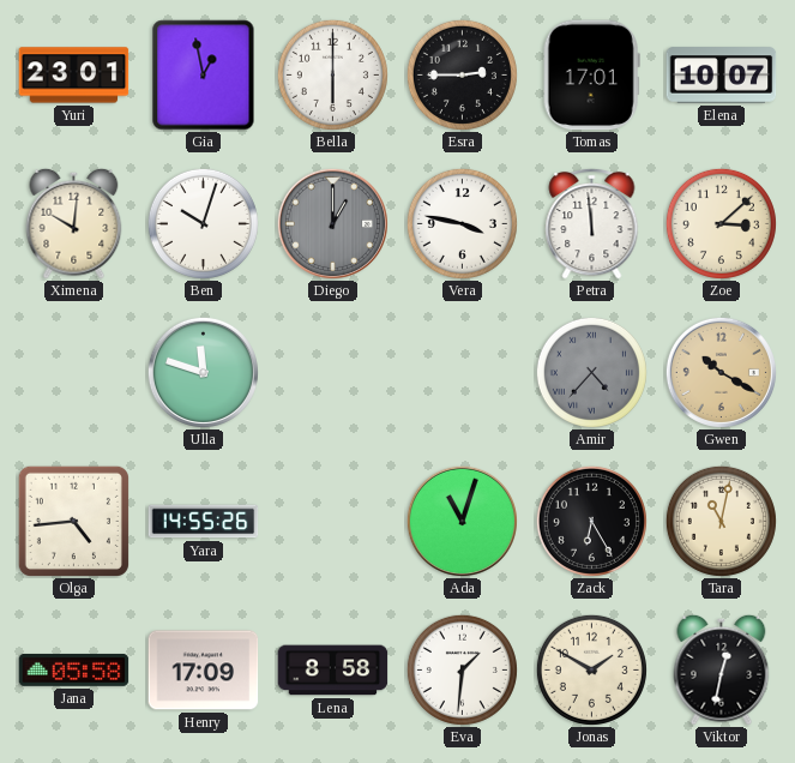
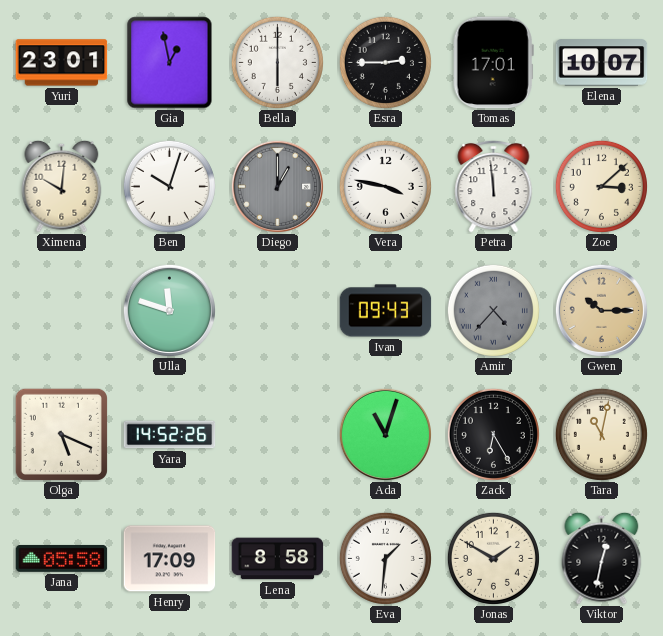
Ivan: none -> 09:43
Gwen: 10:20 -> 10:15
Olga: 4:44 -> 5:19
Yara: 14:55 -> 14:52
